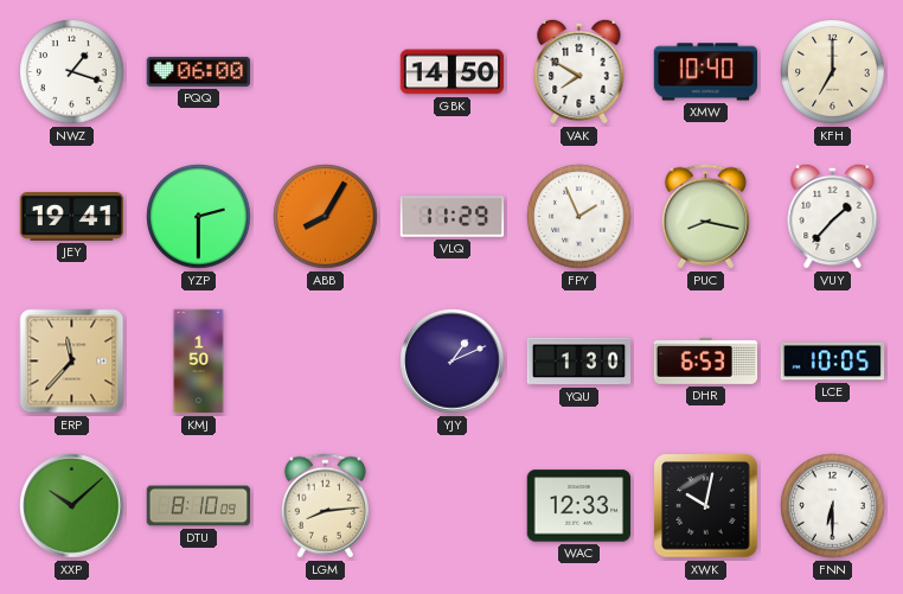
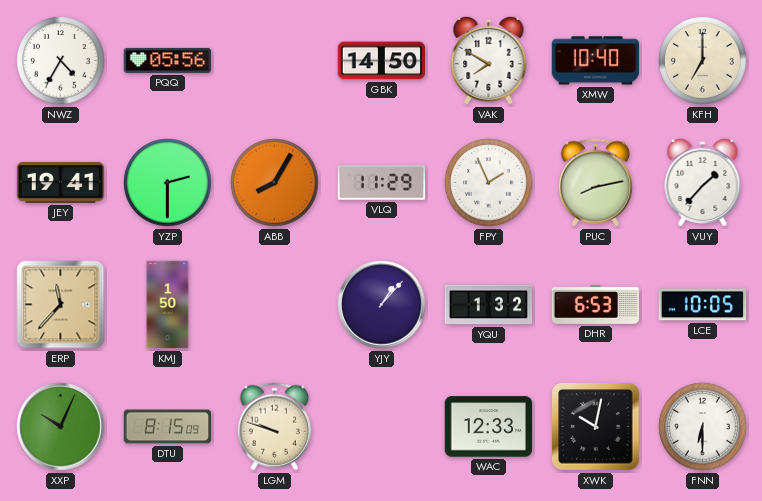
NWZ: 1:18 -> 4:35
PQQ: 06:00 -> 05:56
PUC: 8:17 -> 8:13
YJY: 1:11 -> 1:07
YQU: 1:30 -> 1:32
XXP: 10:08 -> 10:04
DTU: 8:10 -> 8:15
LGM: 8:14 -> 9:48
